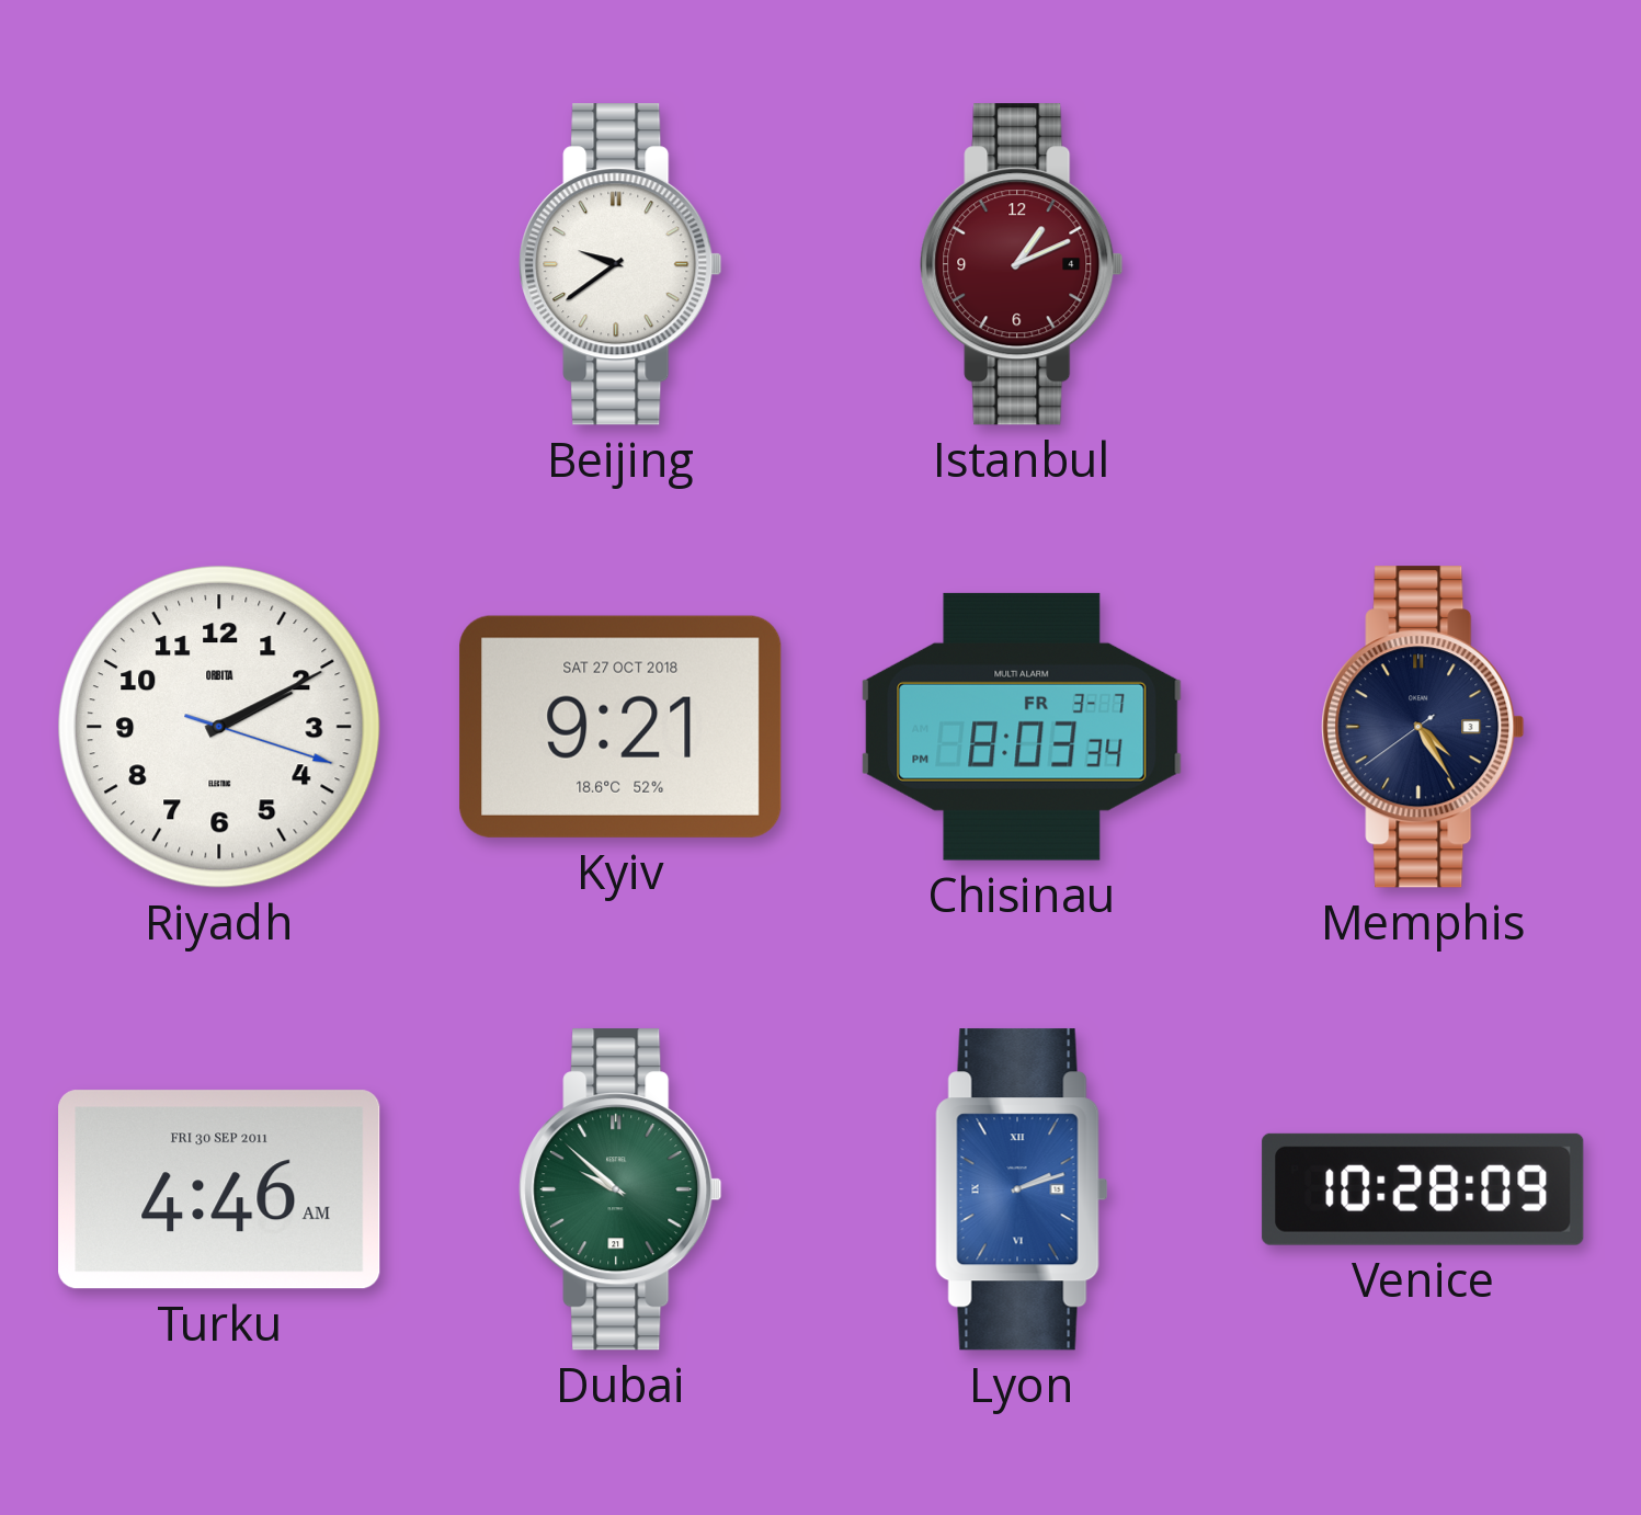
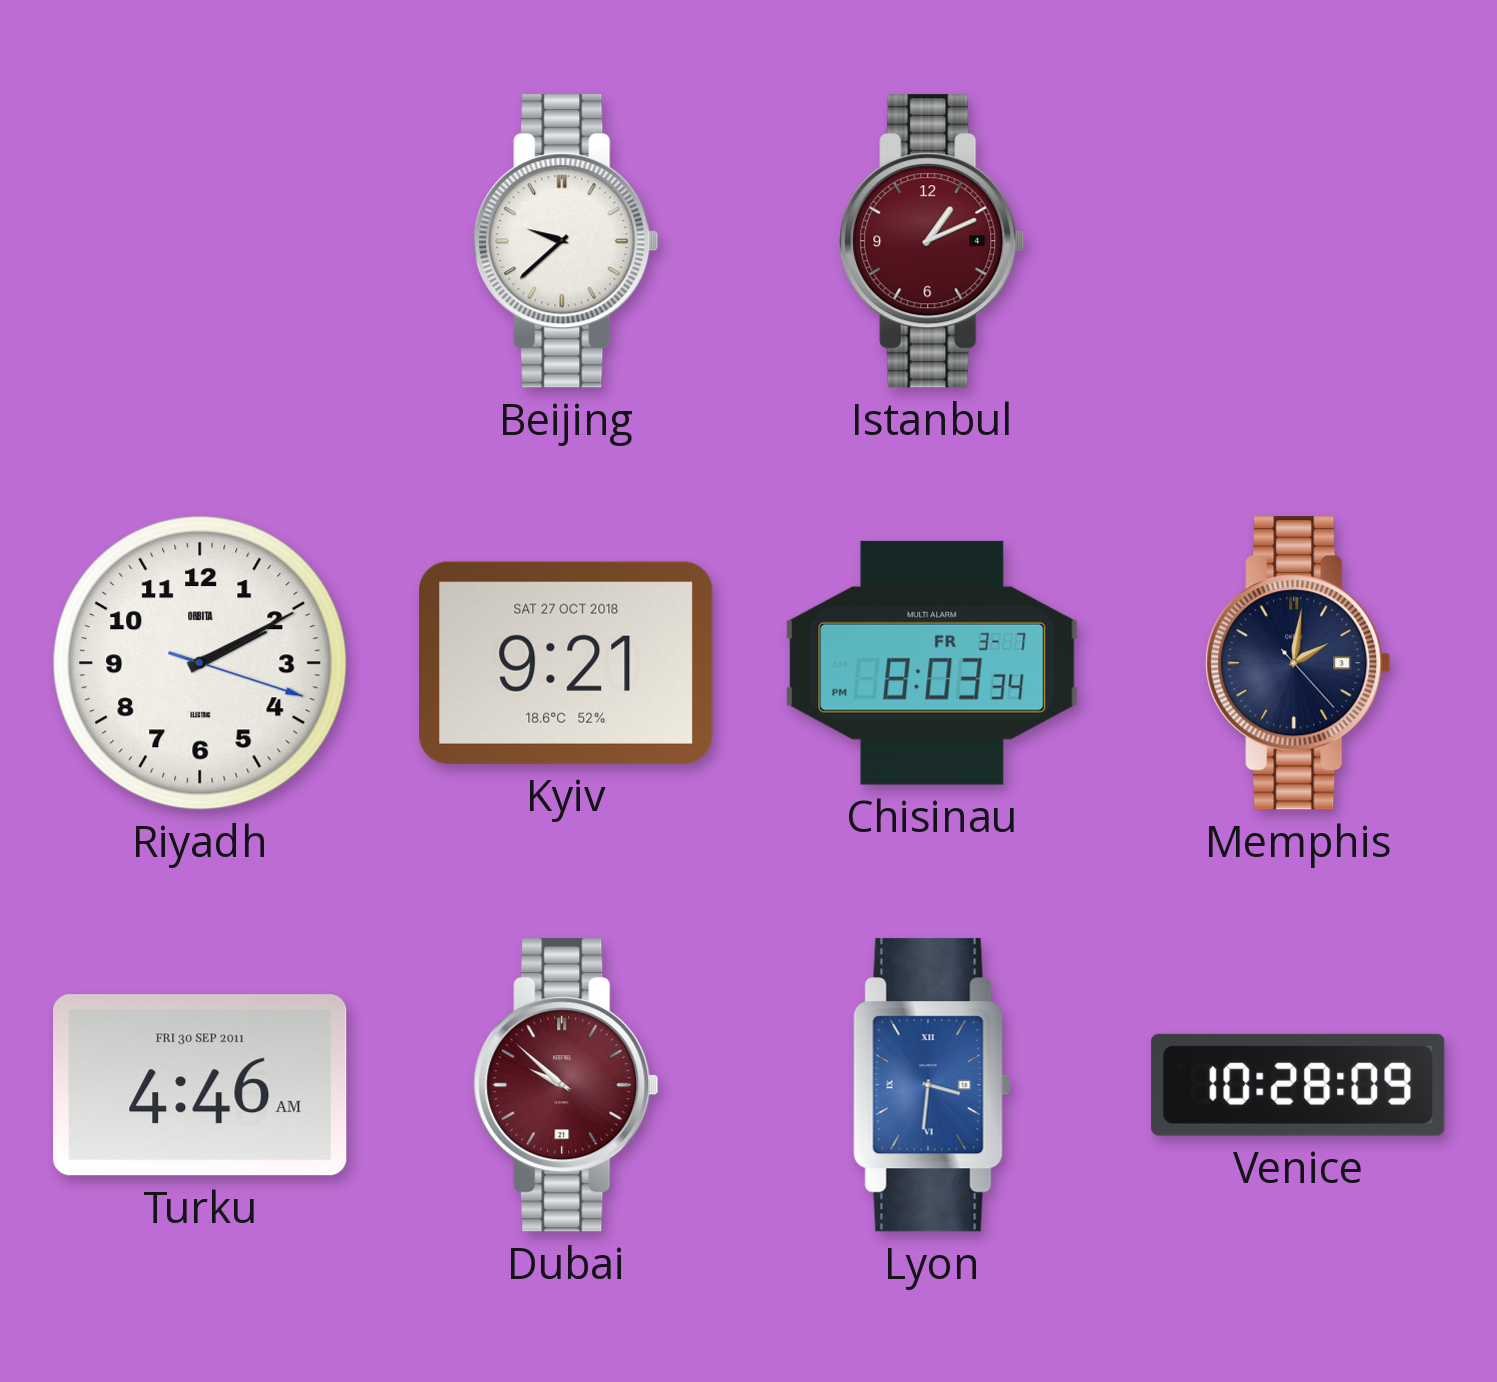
Beijing: 9:39 -> 9:38
Memphis: 4:24 -> 2:01
Dubai dial: green -> burgundy
Lyon: 2:12 -> 3:31
